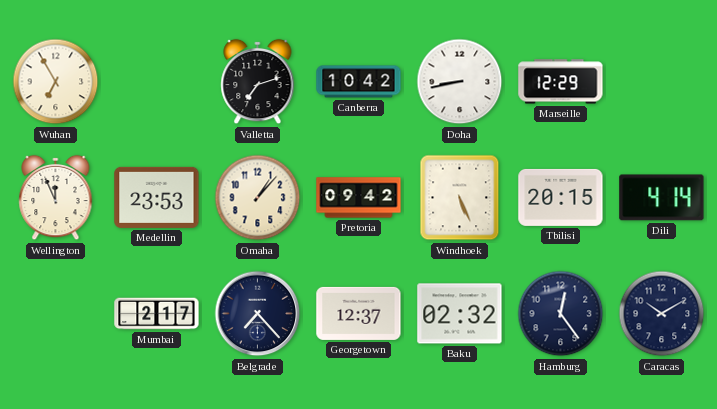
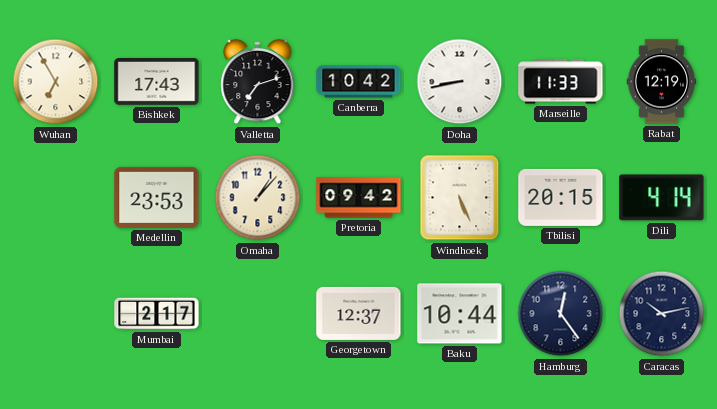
Bishkek: none -> 17:43
Marseille: 12:29 -> 11:33
Rabat: none -> 12:19
Wellington: 11:56 -> none
Belgrade: 7:23 -> none
Baku: 02:32 -> 10:44
Caracas: 10:10 -> 10:13
